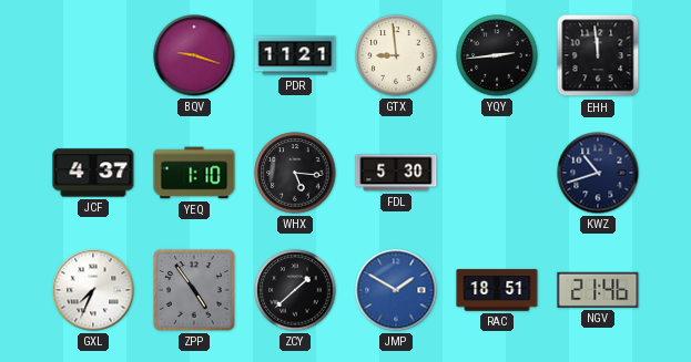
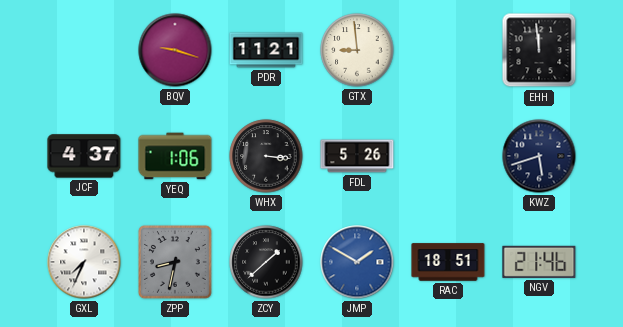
YQY: 2:44 -> none
YEQ: 1:10 -> 1:06
WHX: 5:16 -> 3:16
FDL: 5:30 -> 5:26
KWZ: 10:42 -> 5:42
ZPP: 4:54 -> 8:32
